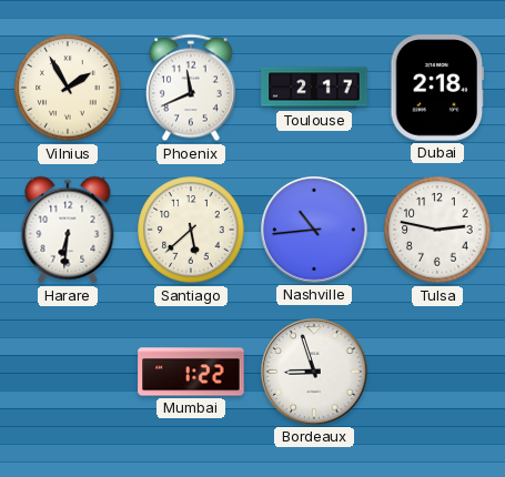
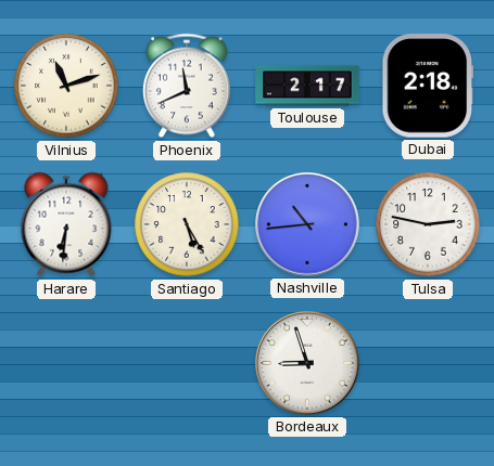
Vilnius: 1:55 -> 11:12
Santiago: 5:38 -> 5:25
Mumbai: 1:22 -> none
